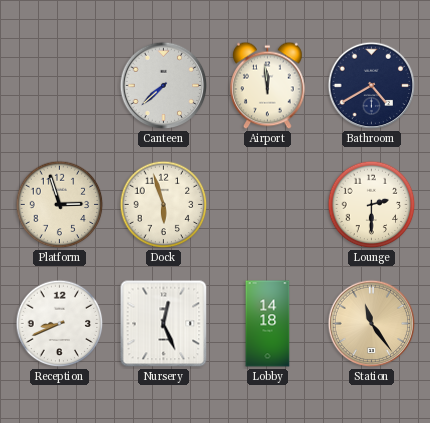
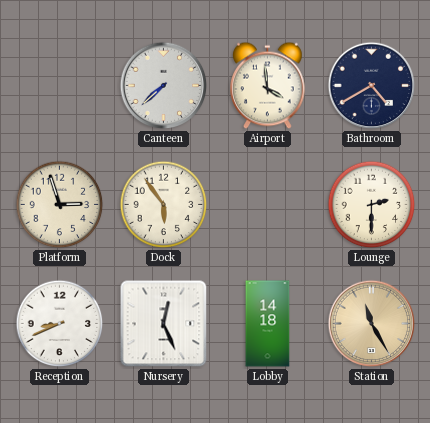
Airport: 11:59 -> 3:59
Dock: 5:57 -> 5:54
Station: 11:24 -> 11:25
